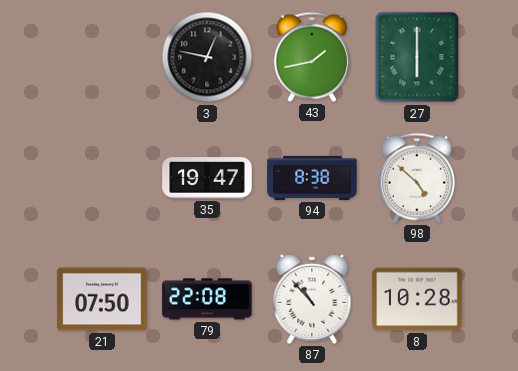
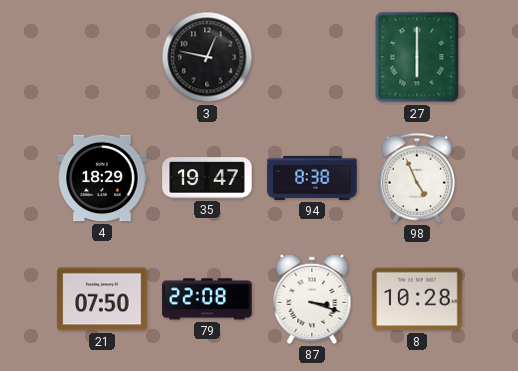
43: 1:43 -> none
4: none -> 18:29
98: 4:52 -> 4:56
87: 10:53 -> 3:18
